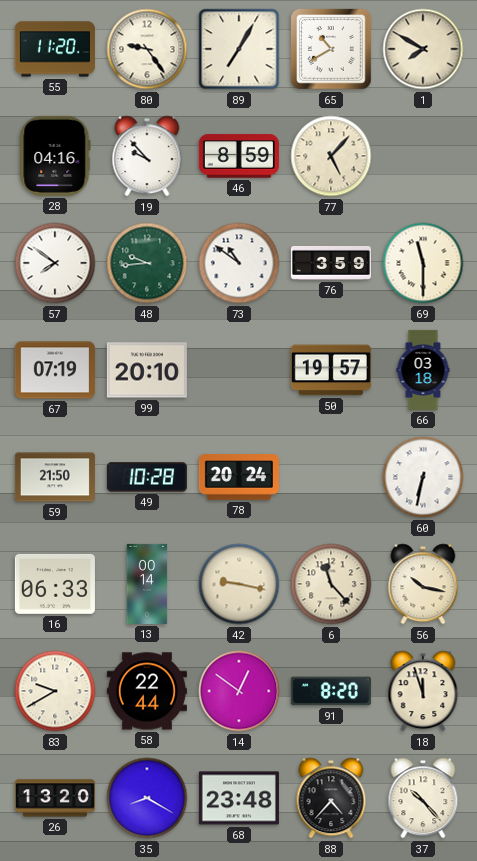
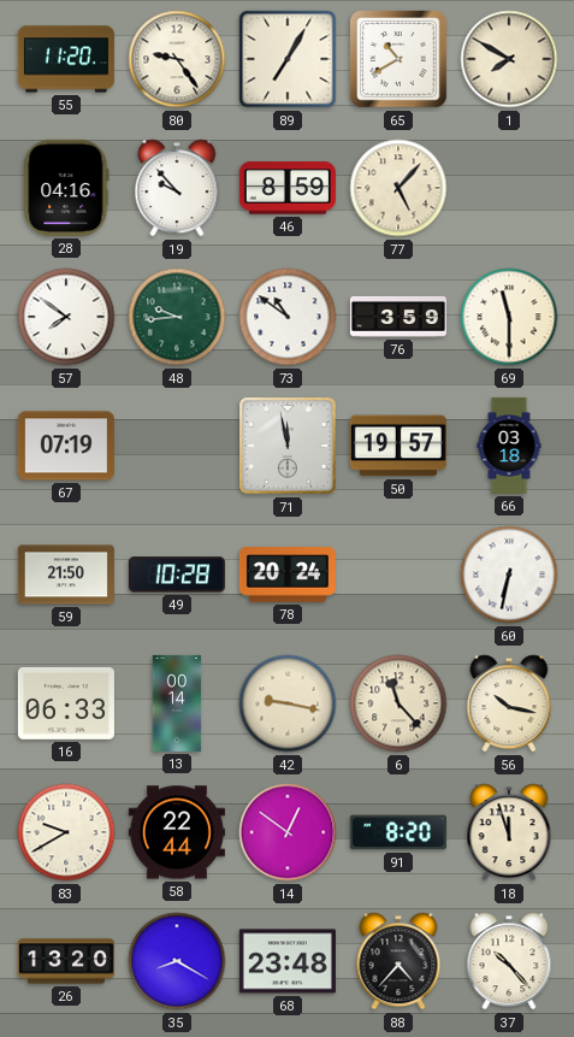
99: 20:10 -> none
71: none -> 11:58
